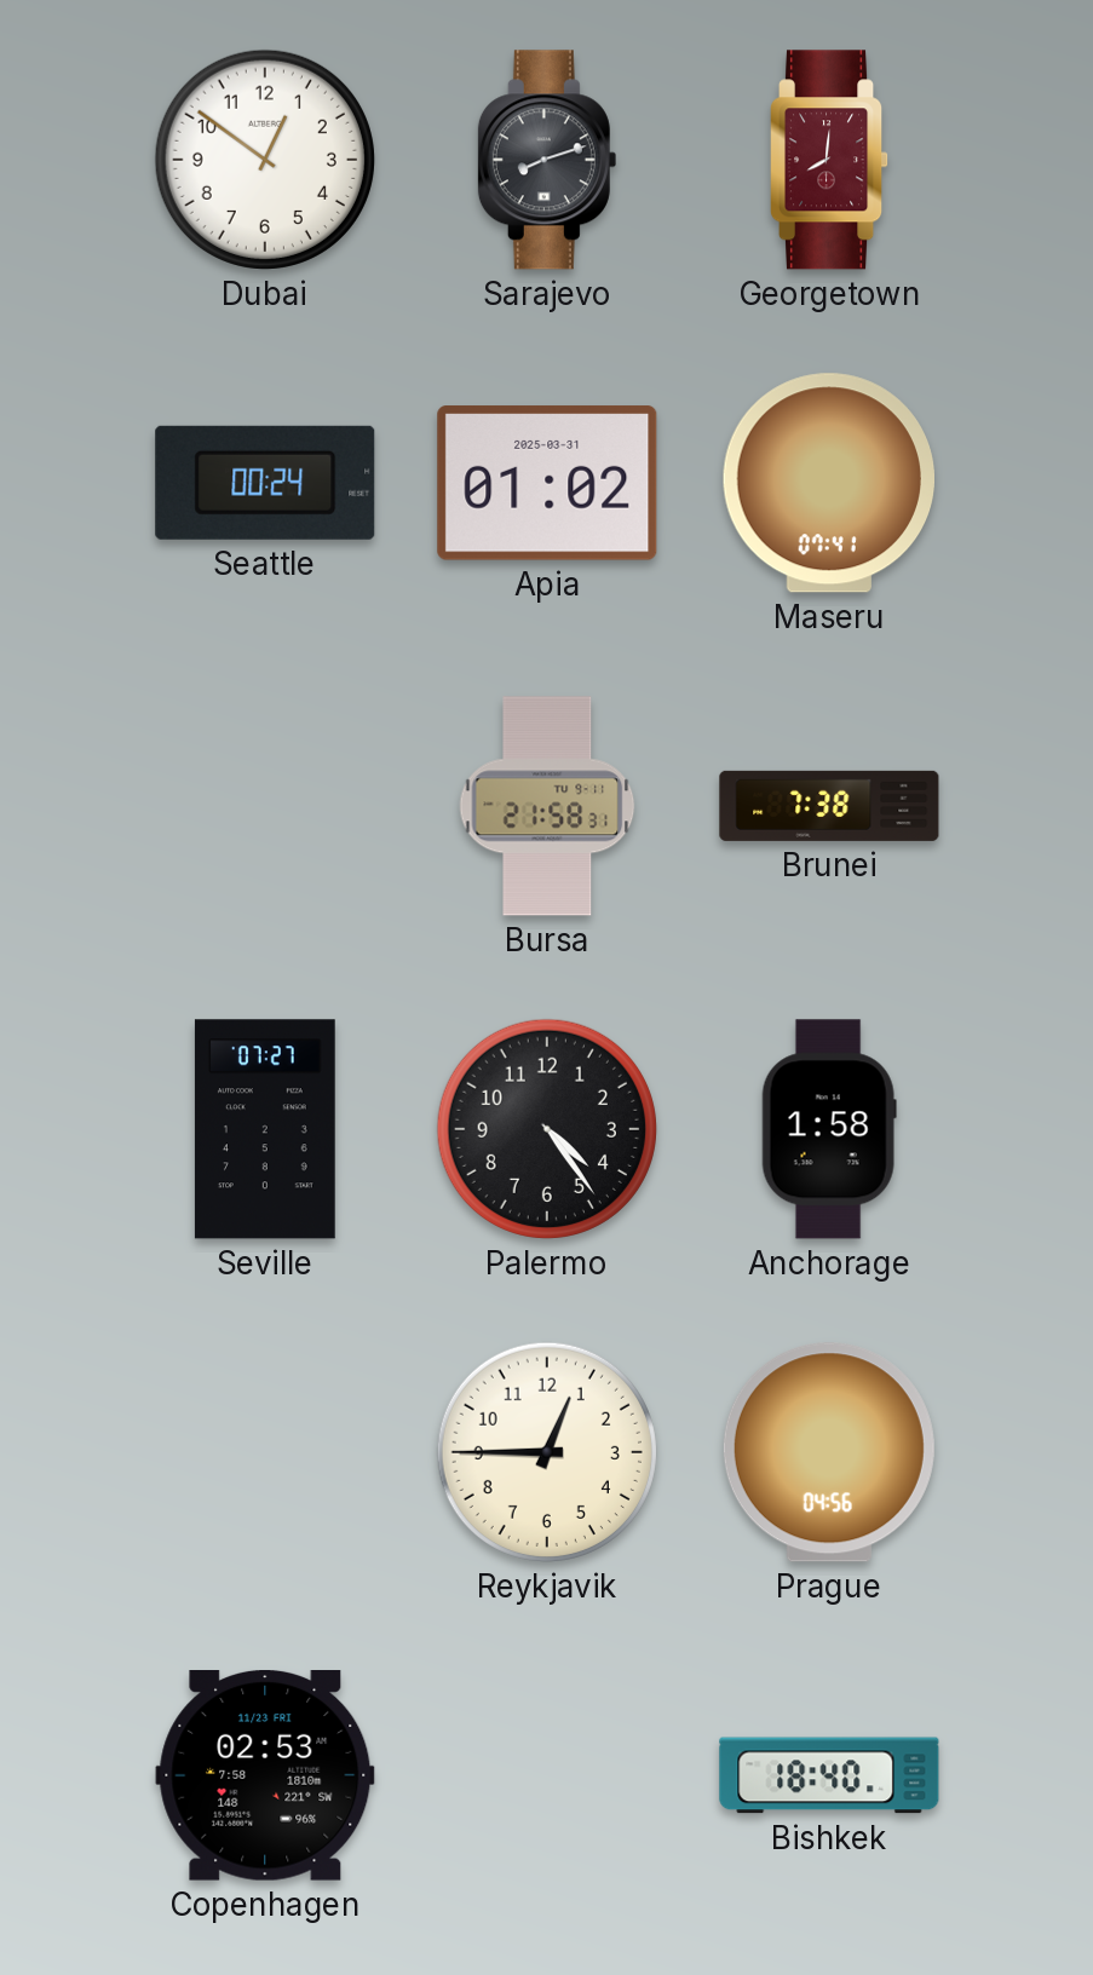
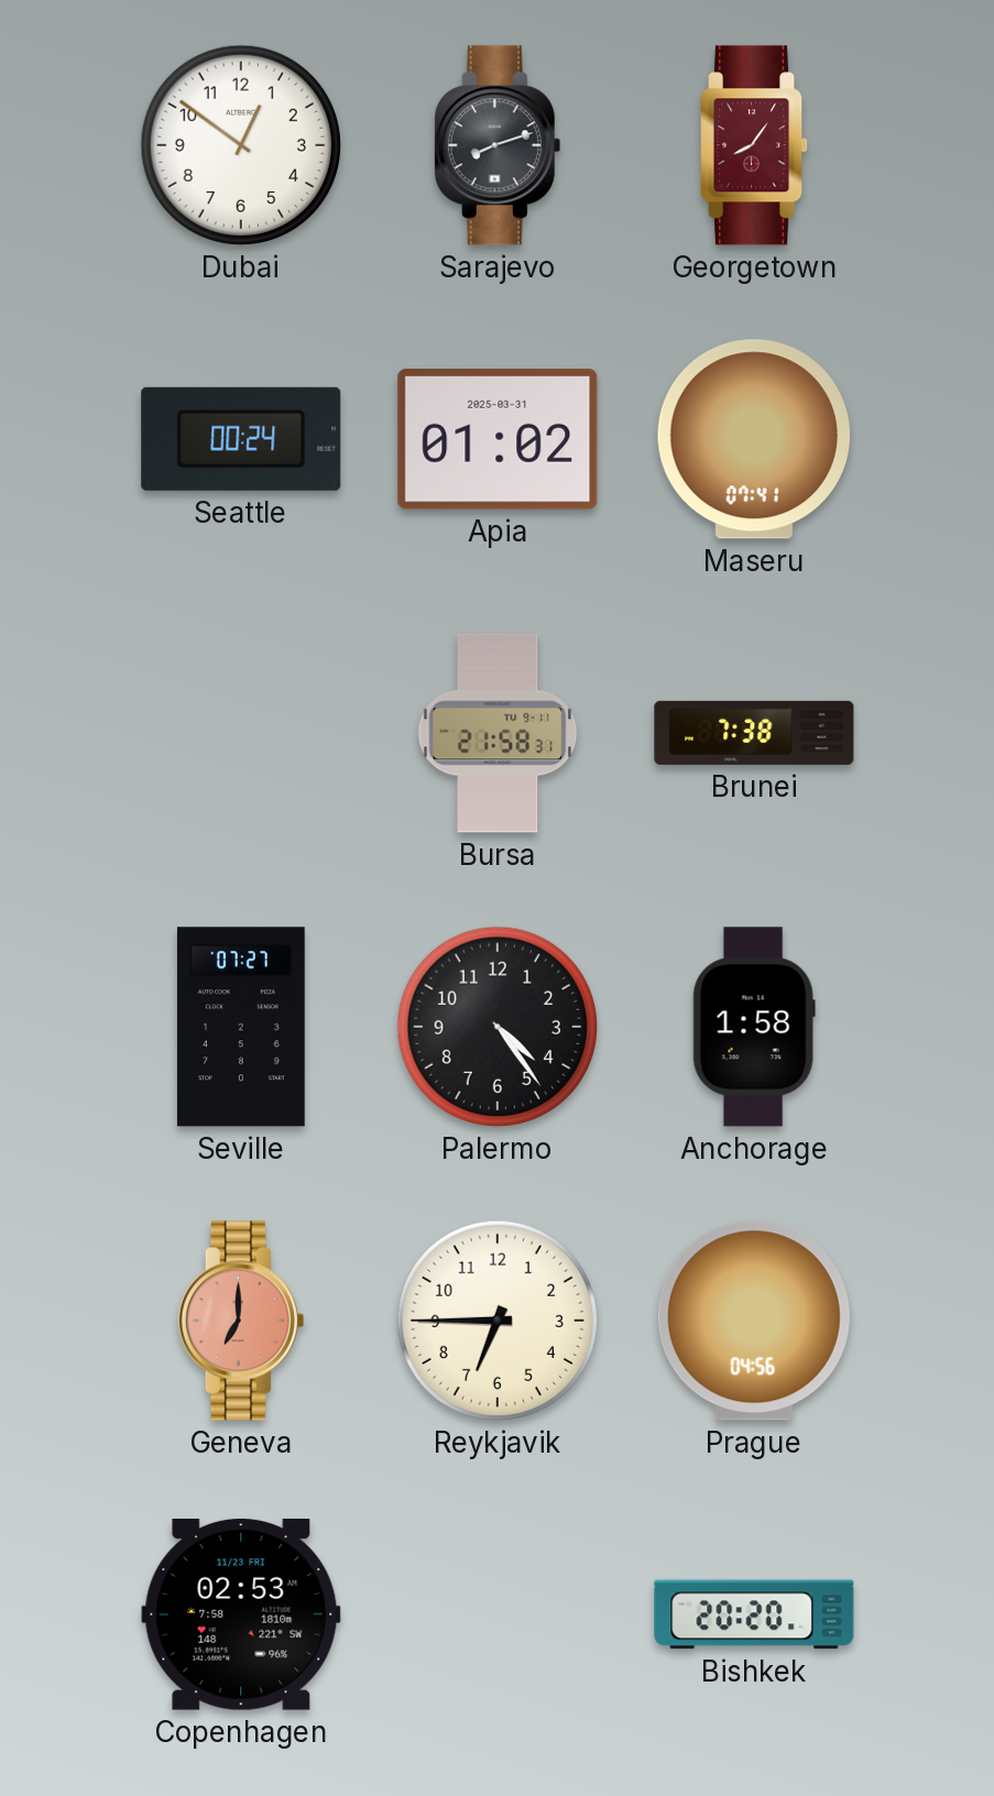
Georgetown: 8:01 -> 8:06
Geneva: none -> 7:00
Reykjavik: 12:45 -> 6:45
Bishkek: 18:40 -> 20:20
